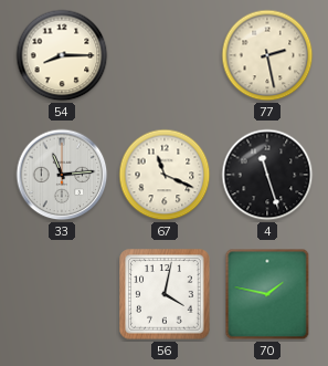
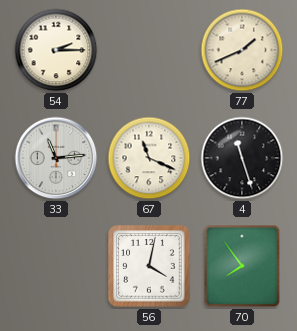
54: 8:15 -> 2:15
77: 2:28 -> 1:41
70: 1:47 -> 7:54
